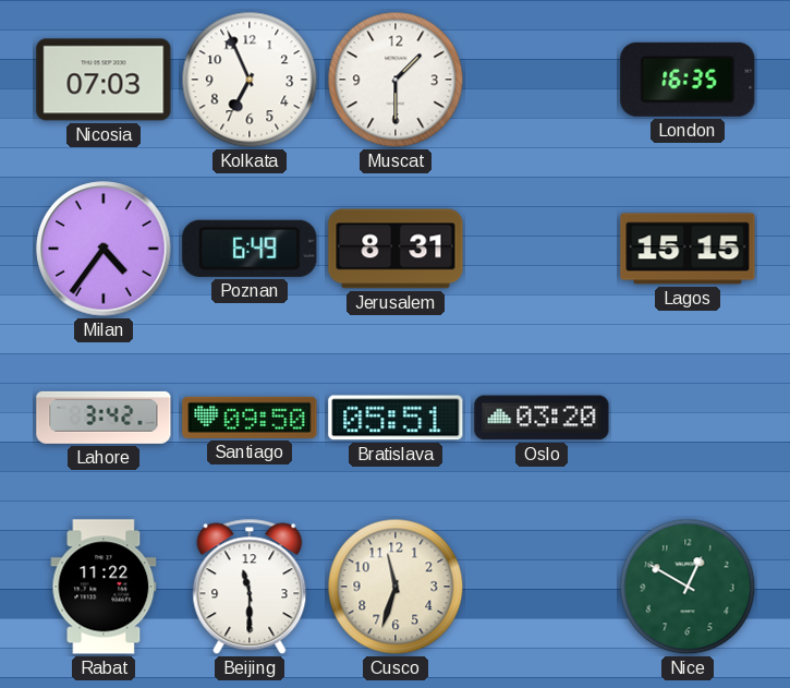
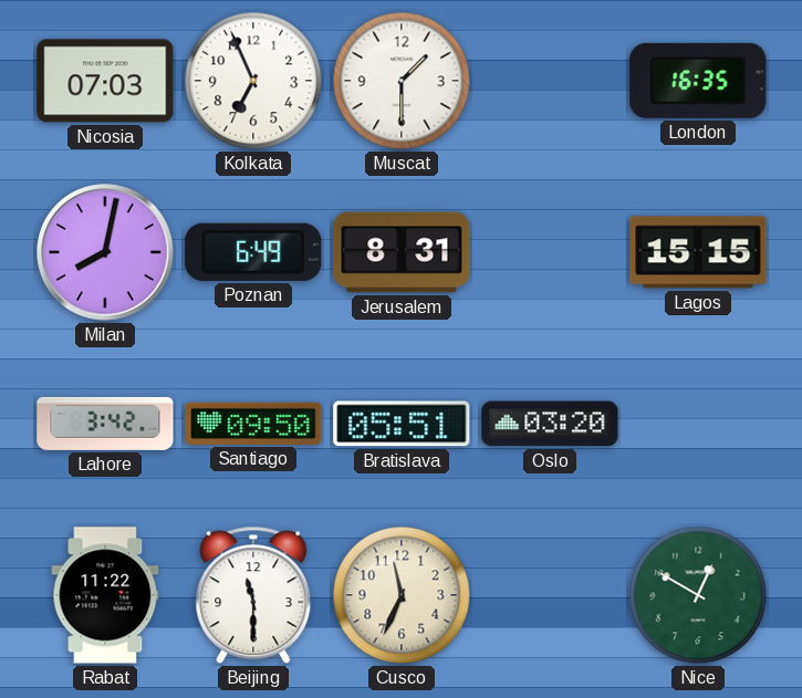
Milan: 4:36 -> 8:02
Cusco: 11:33 -> 11:34
